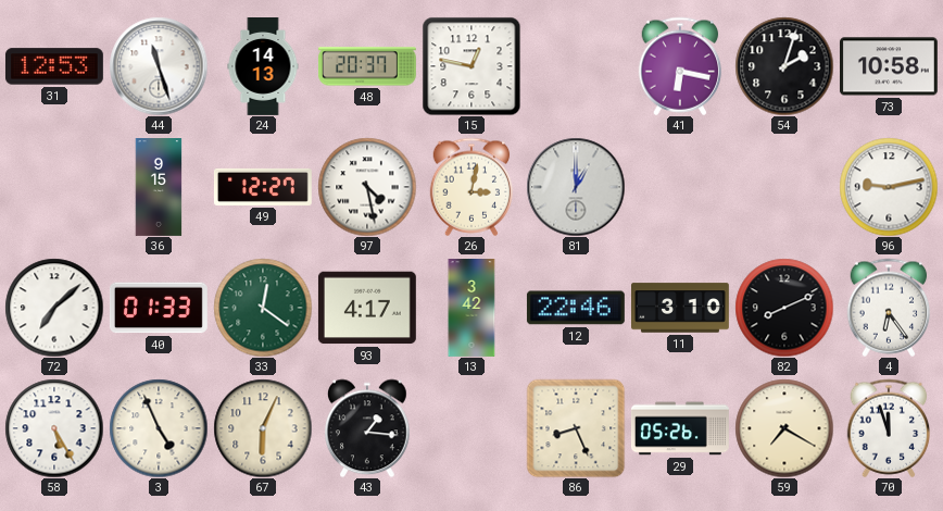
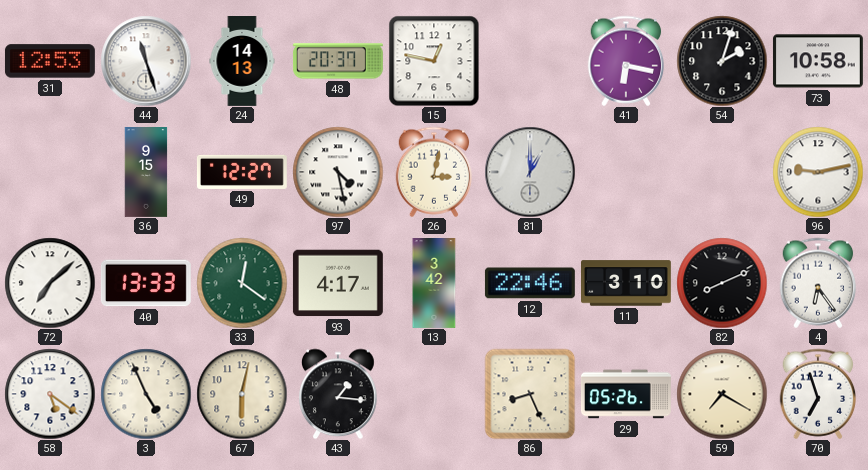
40: 01:33 -> 13:33
58: 5:25 -> 5:21
67: 6:04 -> 6:02
70: 11:57 -> 6:57
